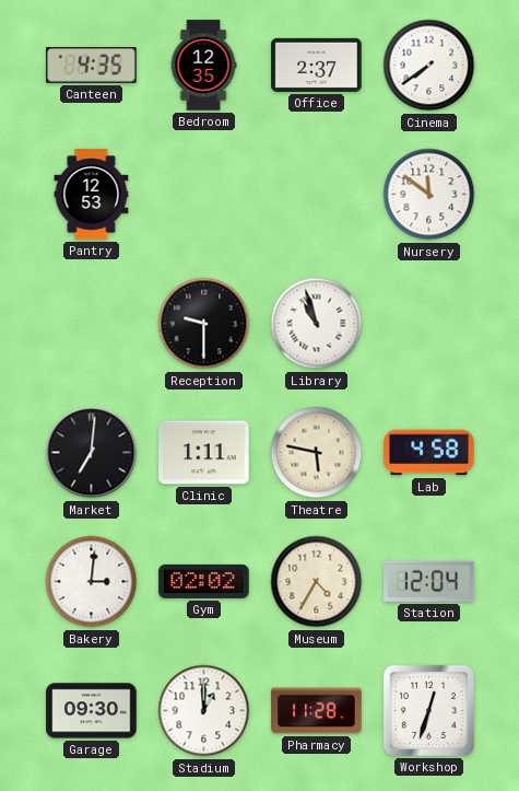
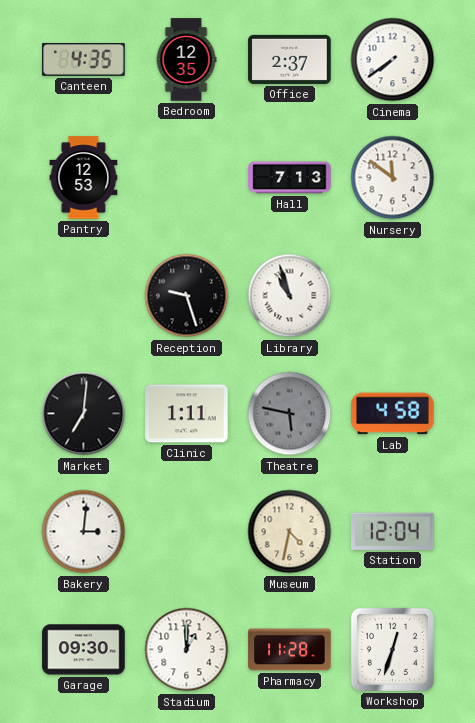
Hall: none -> 7:13
Reception: 9:30 -> 9:27
Theatre dial: cream -> grey
Gym: 02:02 -> none
Museum: 4:35 -> 4:32
